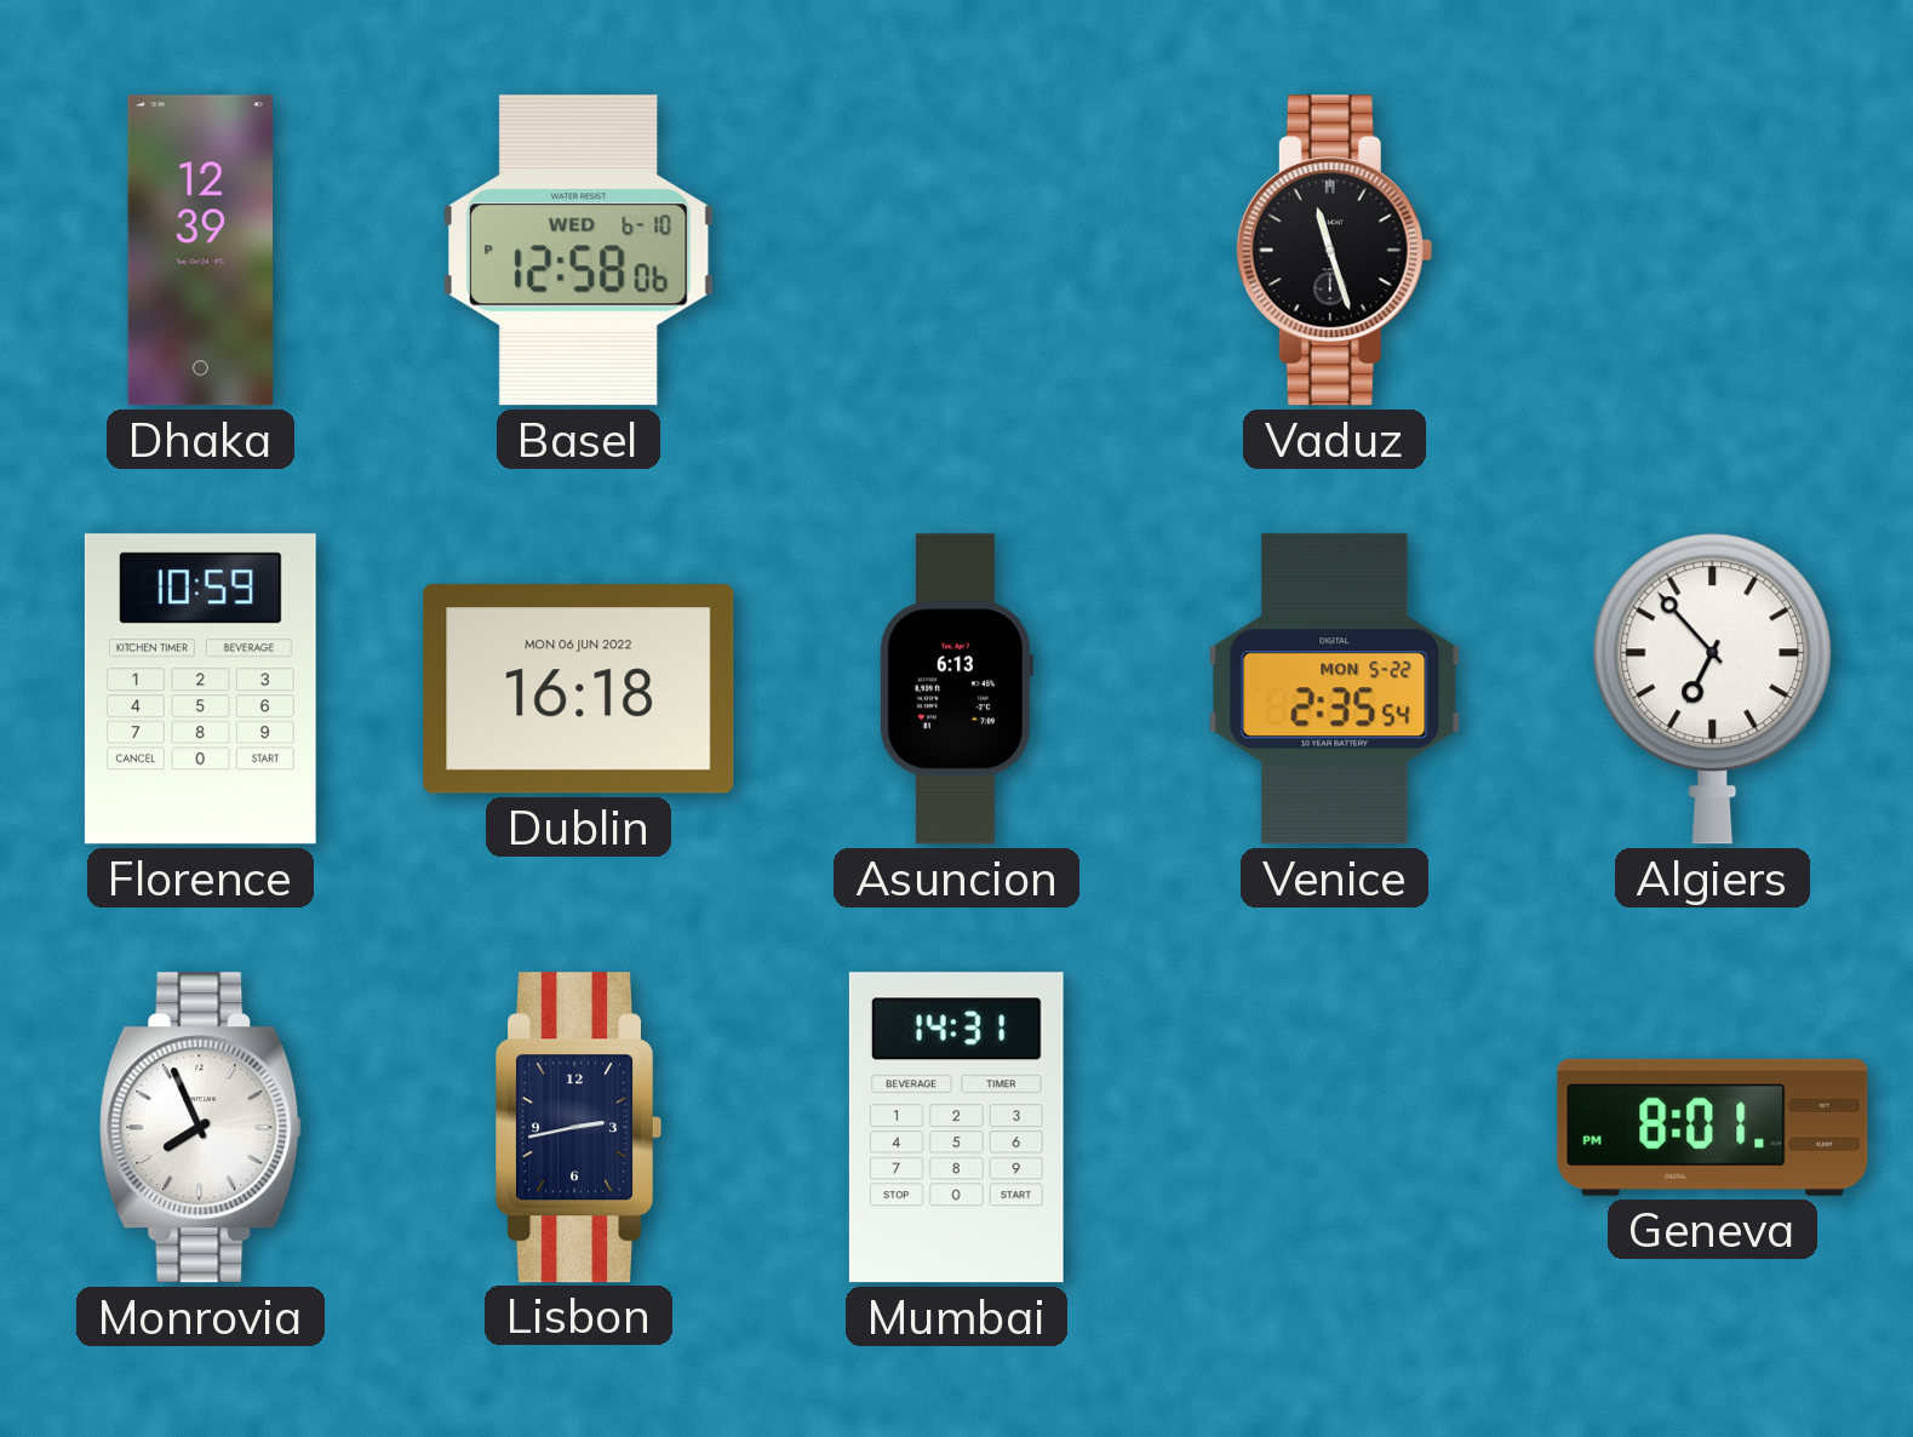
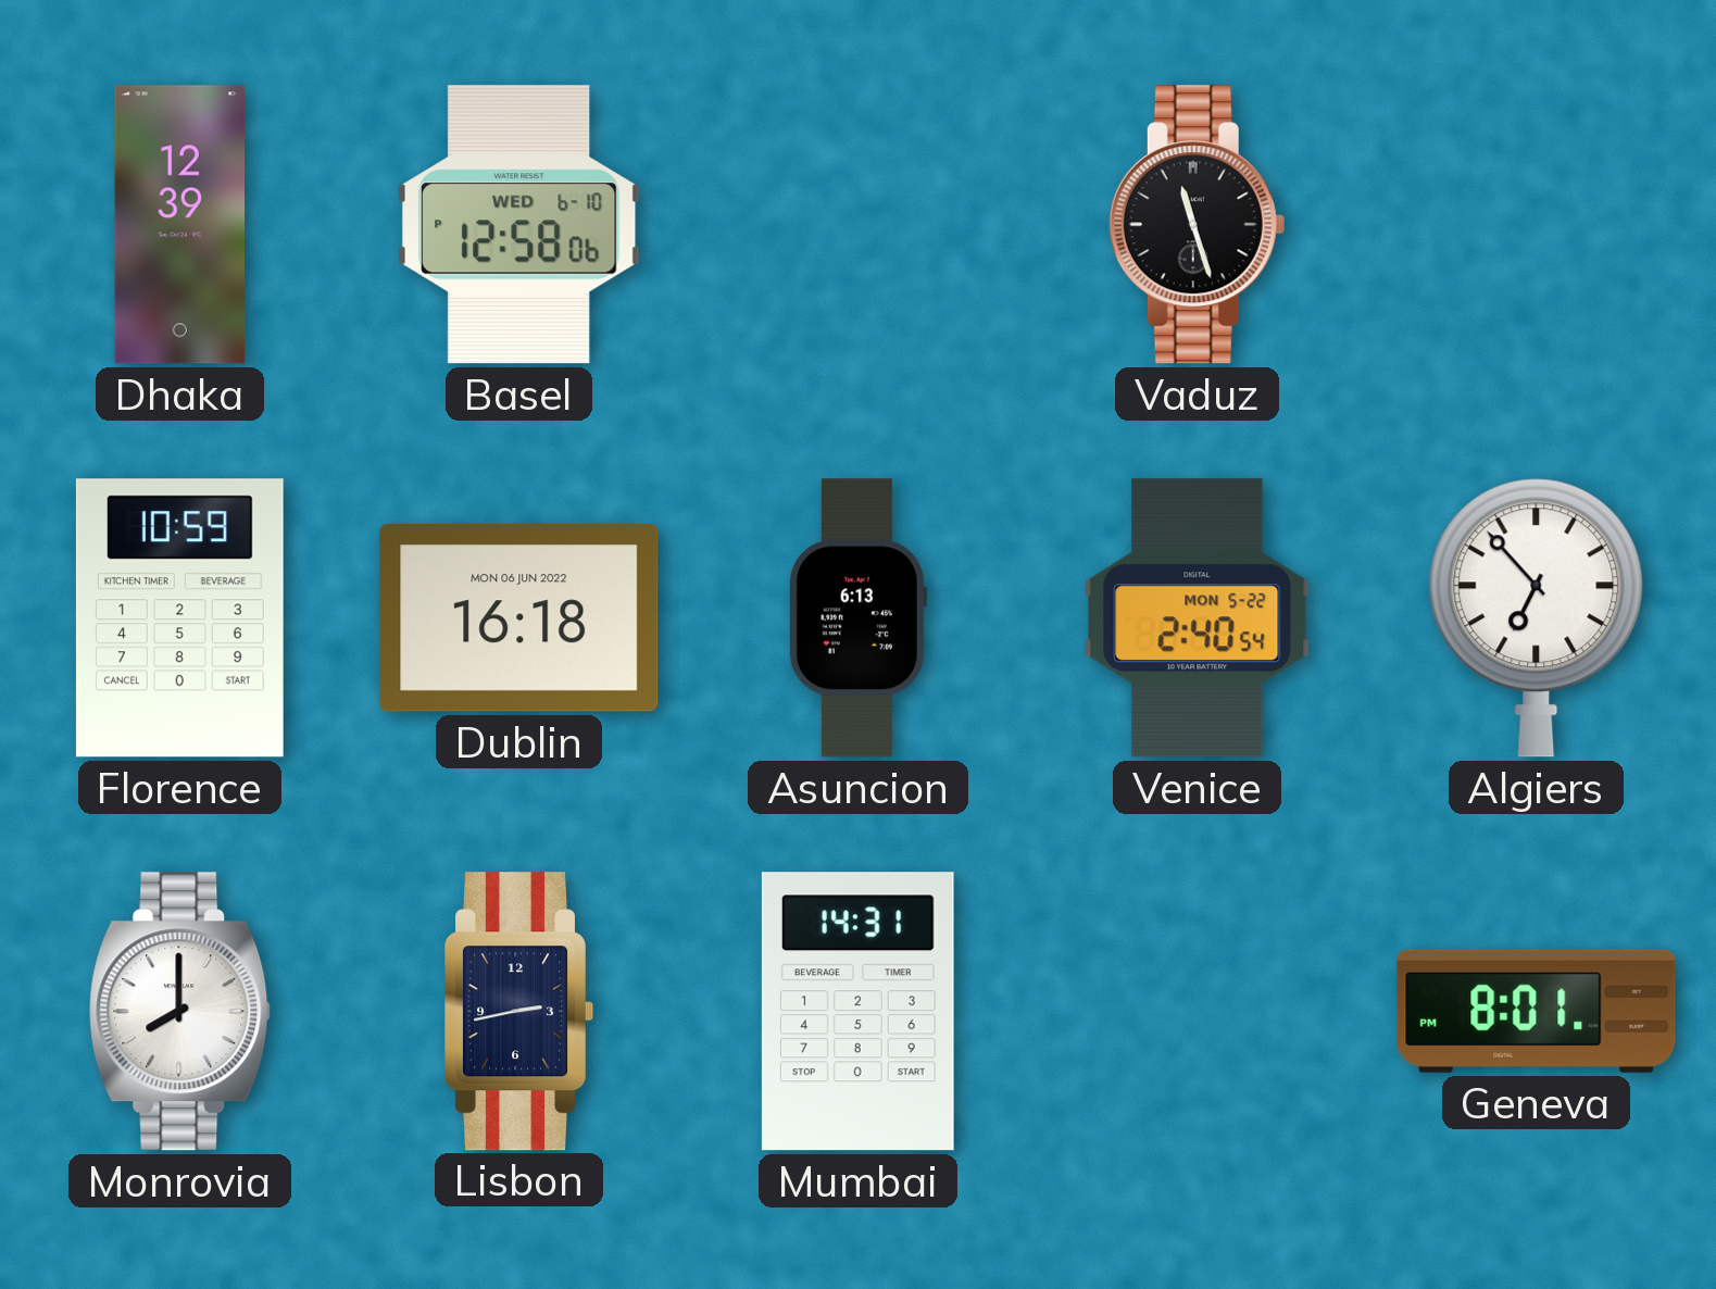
Venice: 2:35 -> 2:40
Monrovia: 7:56 -> 8:00
